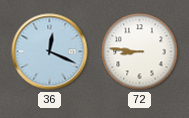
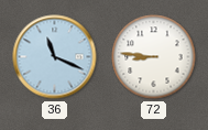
36: 12:19 -> 11:19
